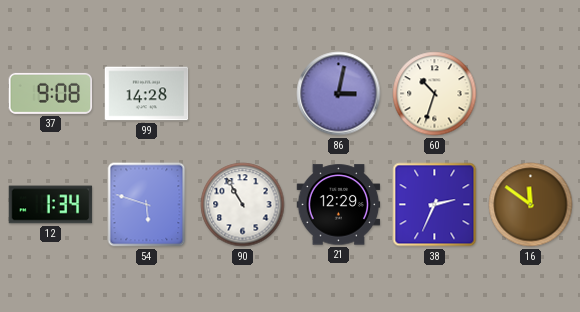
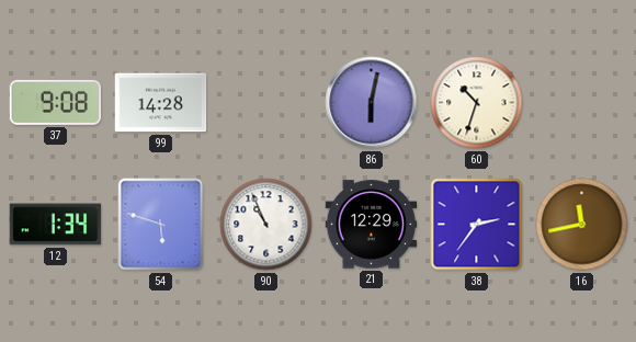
86: 3:02 -> 6:02
90: 10:55 -> 10:56
38: 2:34 -> 2:36
16: 11:51 -> 11:43
